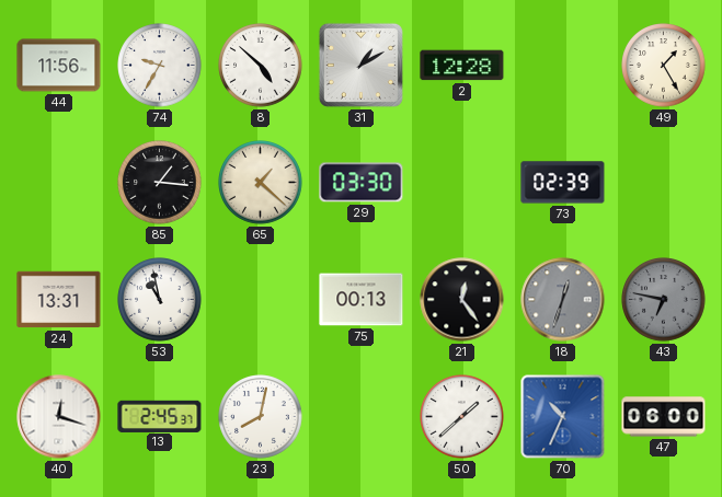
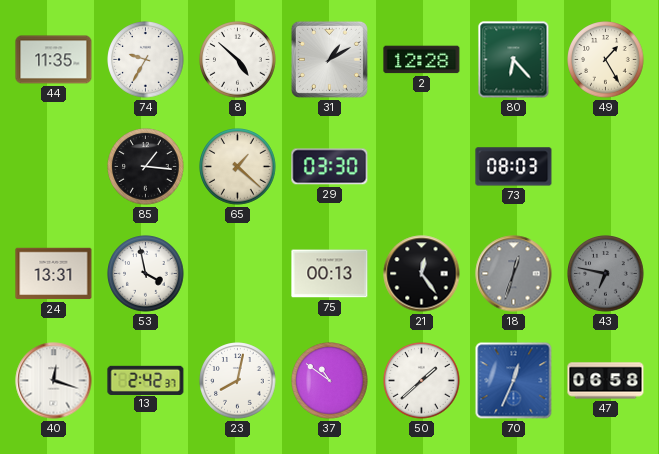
44: 11:56 -> 11:35
80: none -> 6:23
73: 02:39 -> 08:03
53: 10:58 -> 3:58
13: 2:45 -> 2:42
37: none -> 10:51
70: 10:34 -> 12:34
47: 06:00 -> 06:58
